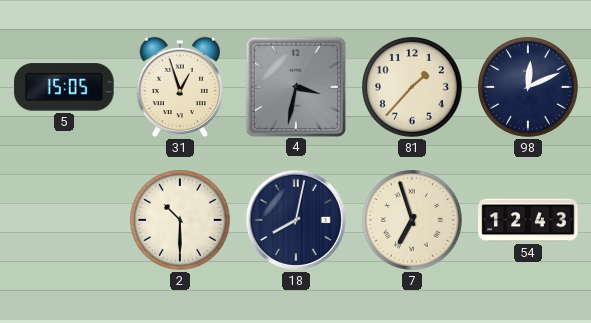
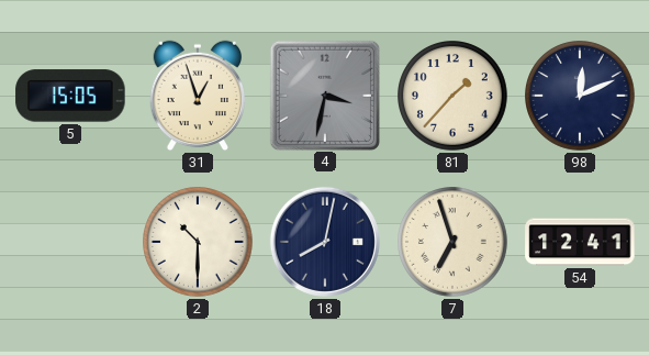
54: 12:43 -> 12:41
